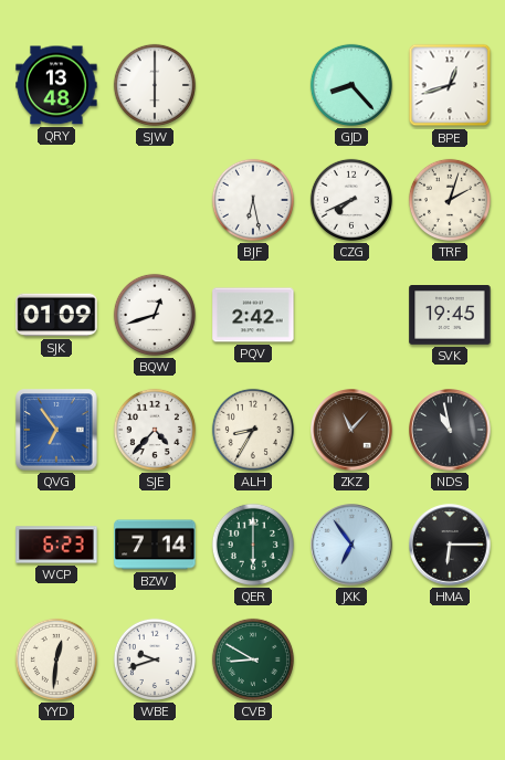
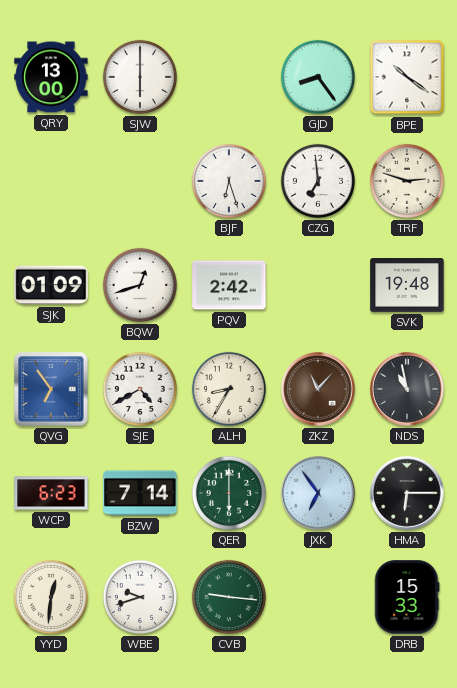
QRY: 13:48 -> 13:00
GJD: 8:23 -> 8:24
BPE: 12:42 -> 10:21
BJF: 6:28 -> 6:27
CZG: 7:41 -> 6:59
TRF: 2:03 -> 2:48
SVK: 19:45 -> 19:48
SJE: 4:37 -> 4:40
CVB: 8:50 -> 9:16
DRB: none -> 15:33
